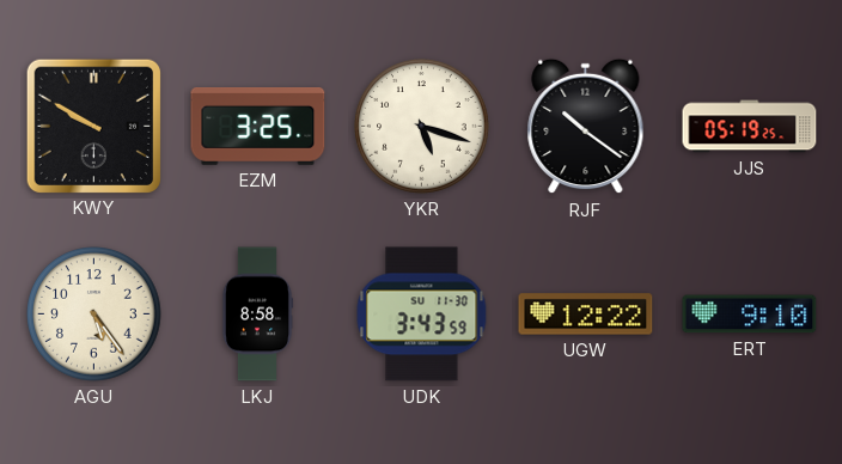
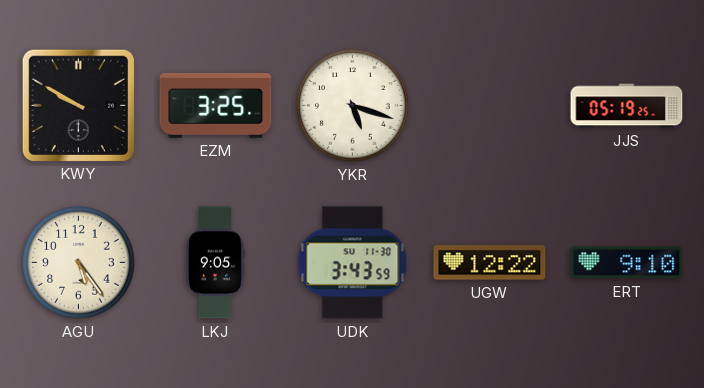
RJF: 10:21 -> none
LKJ: 8:58 -> 9:05
